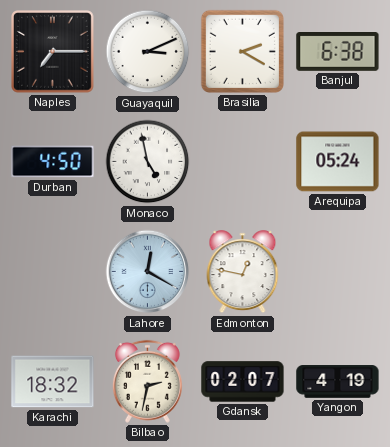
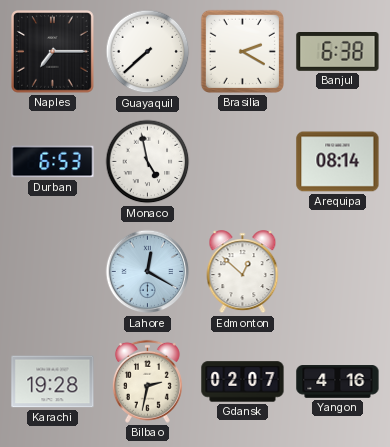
Guayaquil: 3:11 -> 7:38
Durban: 4:50 -> 6:53
Arequipa: 05:24 -> 08:14
Edmonton: 12:47 -> 12:52
Karachi: 18:32 -> 19:28
Yangon: 4:19 -> 4:16
